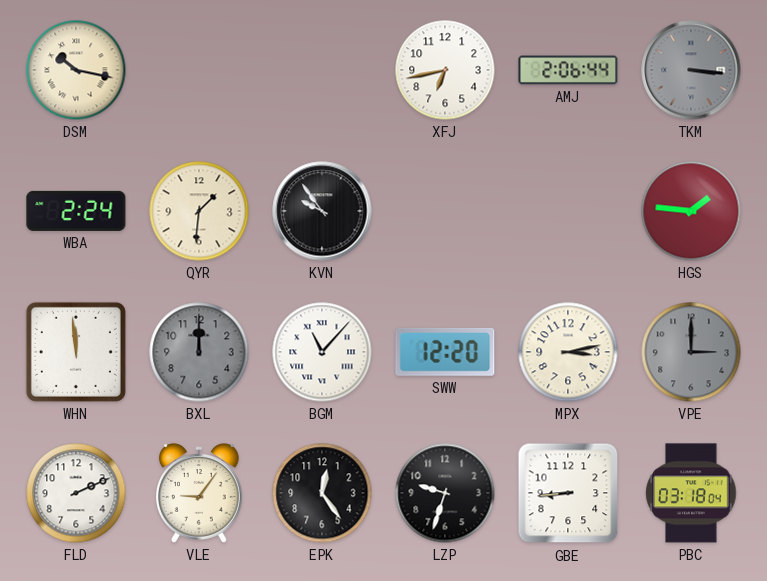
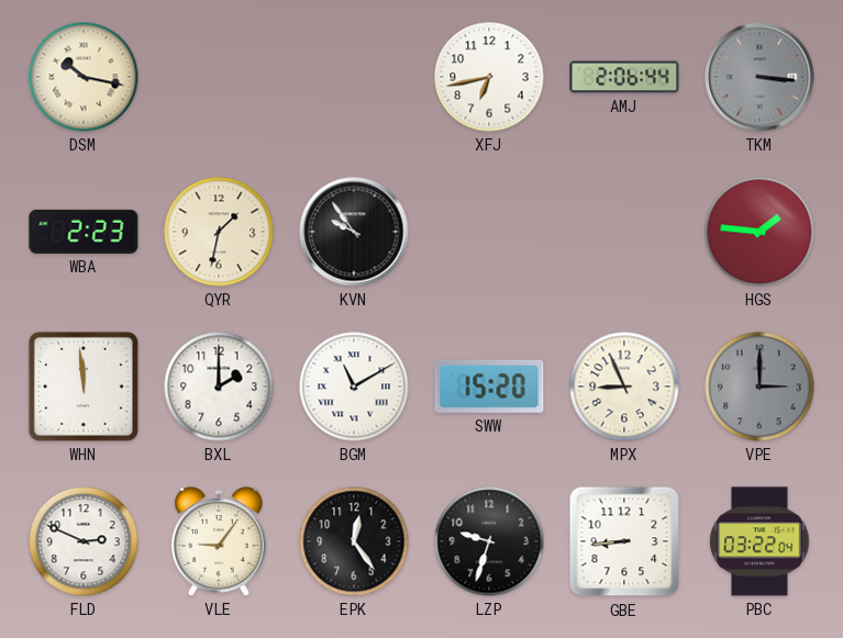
WBA: 2:24 -> 2:23
QYR: 1:31 -> 1:32
BXL: 12:00 -> 2:00
BXL dial: grey -> white
BGM: 11:07 -> 11:10
SWW: 12:20 -> 15:20
MPX: 3:13 -> 8:56
FLD: 2:11 -> 2:49
PBC: 03:18 -> 03:22
